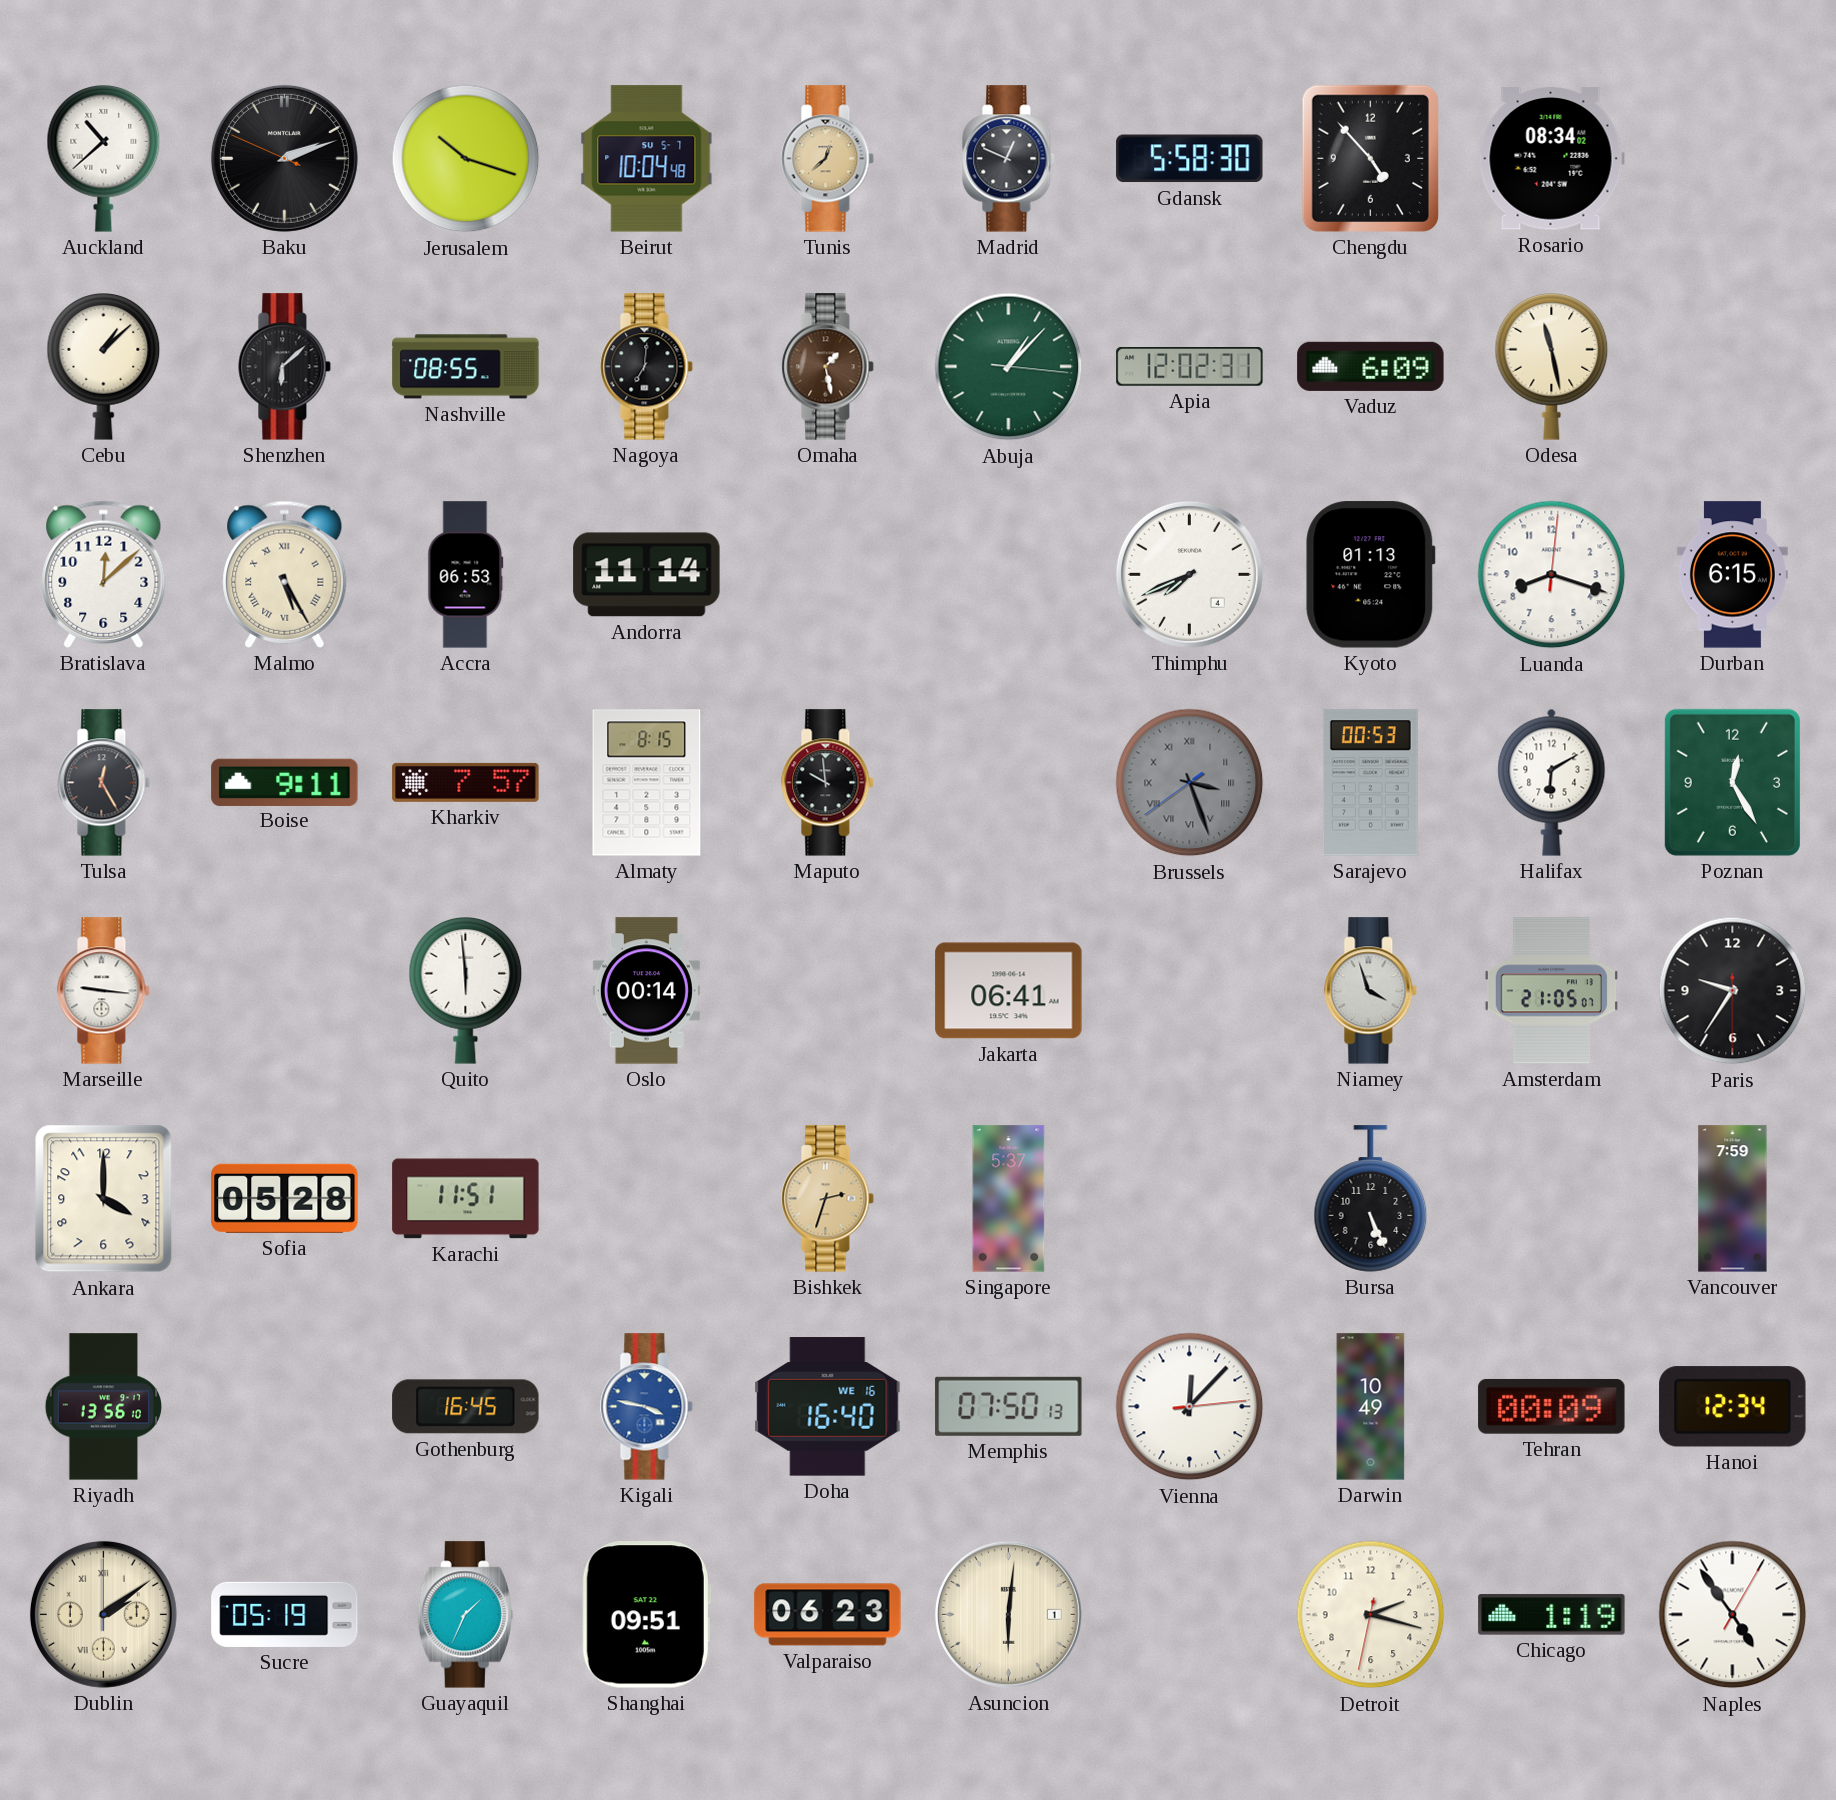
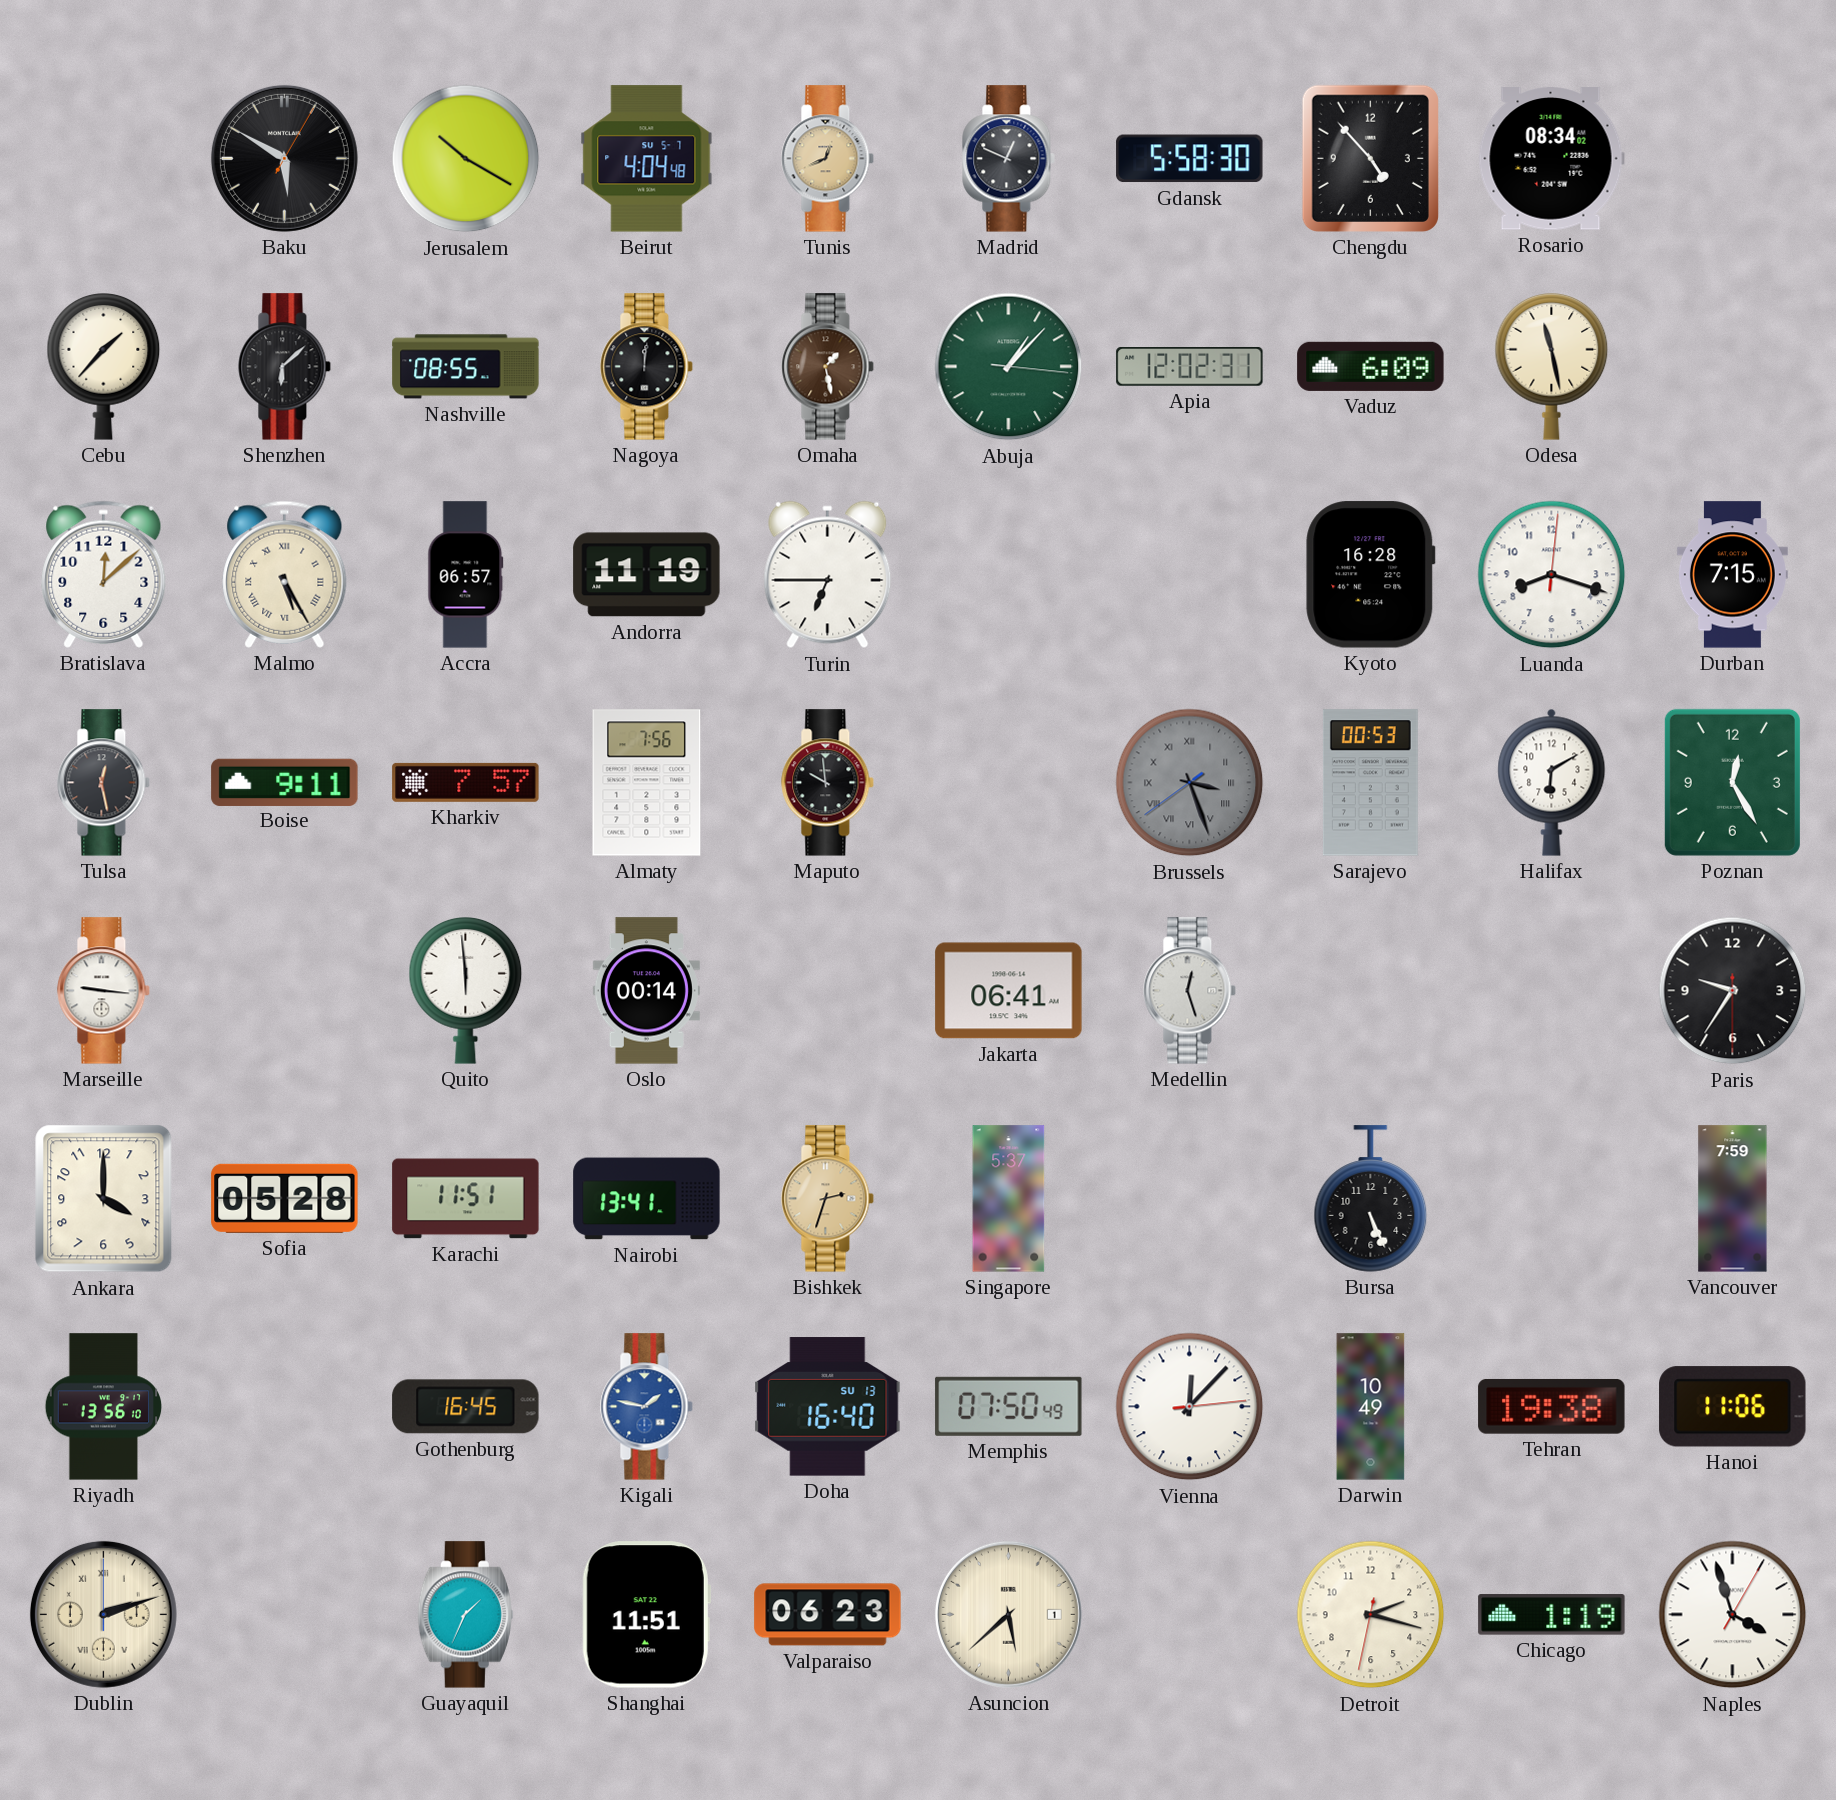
Auckland: 10:38 -> none
Baku: 2:11 -> 5:50
Jerusalem: 10:18 -> 10:20
Beirut: 10:04 -> 4:04
Tunis: 12:38 -> 12:41
Cebu: 1:08 -> 1:37
Nagoya: 7:01 -> 12:01
Accra: 06:53 -> 06:57
Andorra: 11:14 -> 11:19
Turin: none -> 6:45
Thimphu: 7:41 -> none
Kyoto: 01:13 -> 16:28
Durban: 6:15 -> 7:15
Tulsa: 12:25 -> 12:28
Almaty: 8:15 -> 7:56
Medellin: none -> 12:27
Niamey: 3:57 -> none
Amsterdam: 21:05 -> none
Nairobi: none -> 13:41
Kigali: 3:47 -> 1:47
Doha date: WE 16 -> SU 13
Memphis: 07:50:13 -> 07:50:49
Tehran: 00:09 -> 19:38
Hanoi: 12:34 -> 11:06
Dublin: 2:09 -> 2:12
Sucre: 05:19 -> none
Shanghai: 09:51 -> 11:51
Asuncion: 6:01 -> 5:38
Naples: 4:54 -> 3:57
